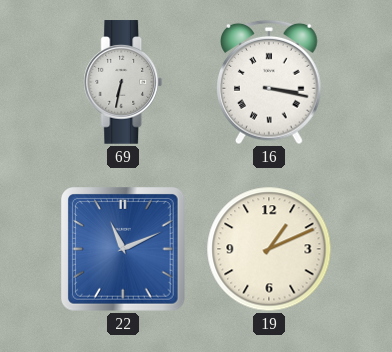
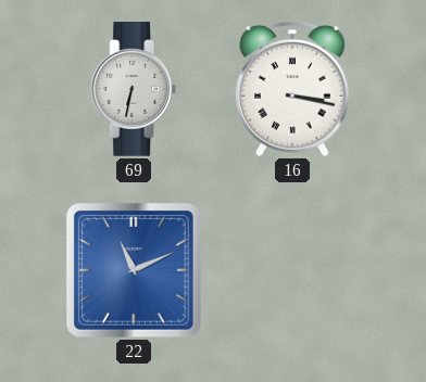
19: 1:11 -> none
